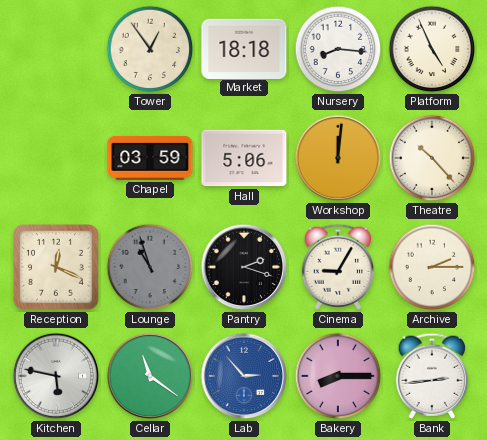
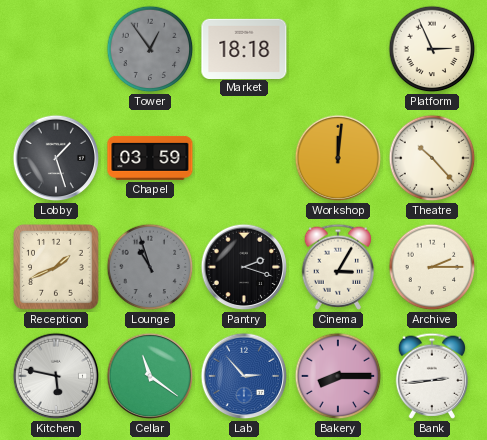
Tower dial: cream -> grey
Nursery: 8:16 -> none
Platform: 4:56 -> 2:56
Lobby: none -> 1:27
Hall: 5:06 -> none
Reception: 12:19 -> 1:41
Cinema: 9:05 -> 3:05
